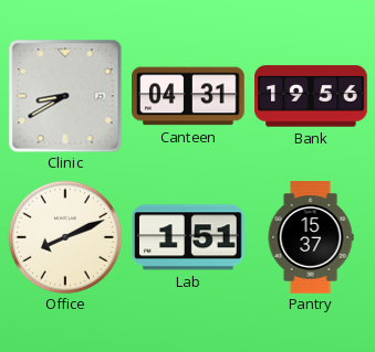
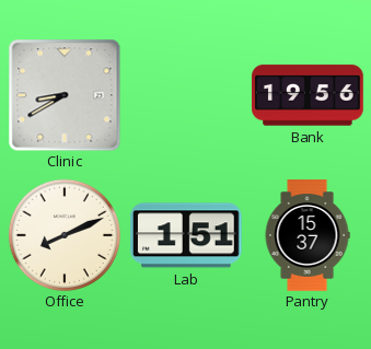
Canteen: 04:31 -> none
